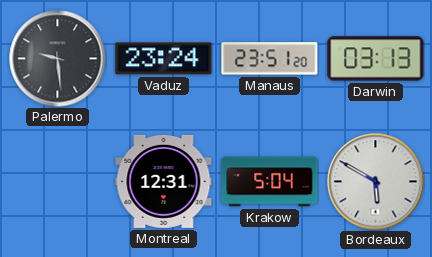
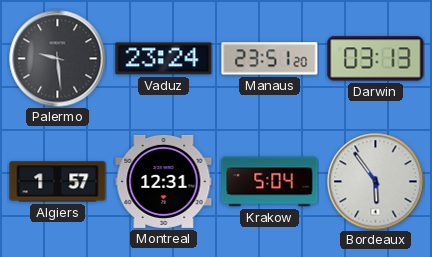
Algiers: none -> 1:57
Bordeaux: 5:50 -> 5:54
